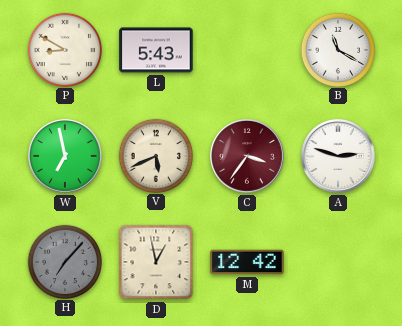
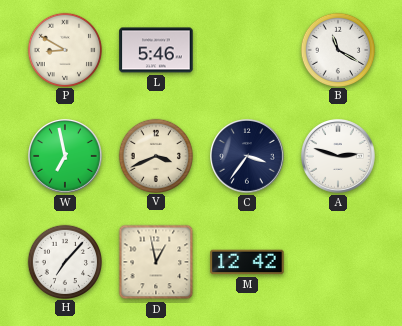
L: 5:43 -> 5:46
V: 5:41 -> 3:41
C dial: burgundy -> navy
H dial: grey -> white
